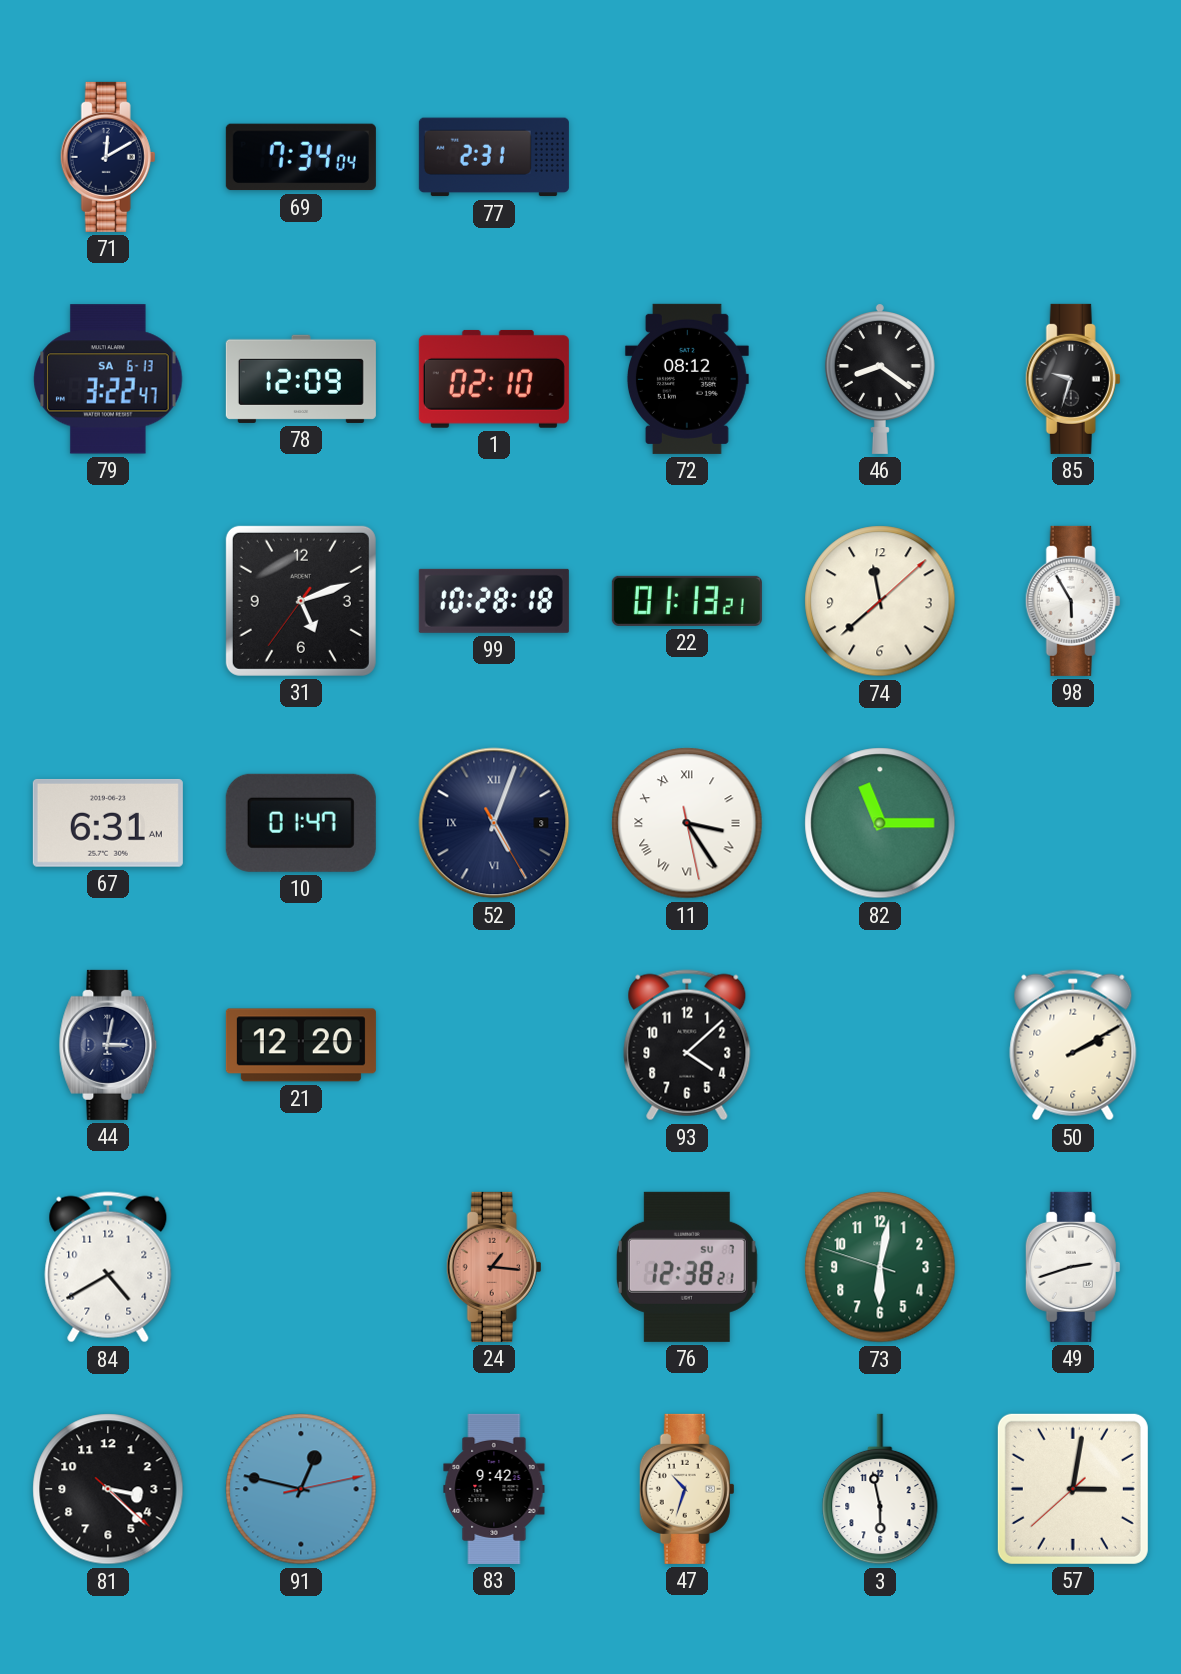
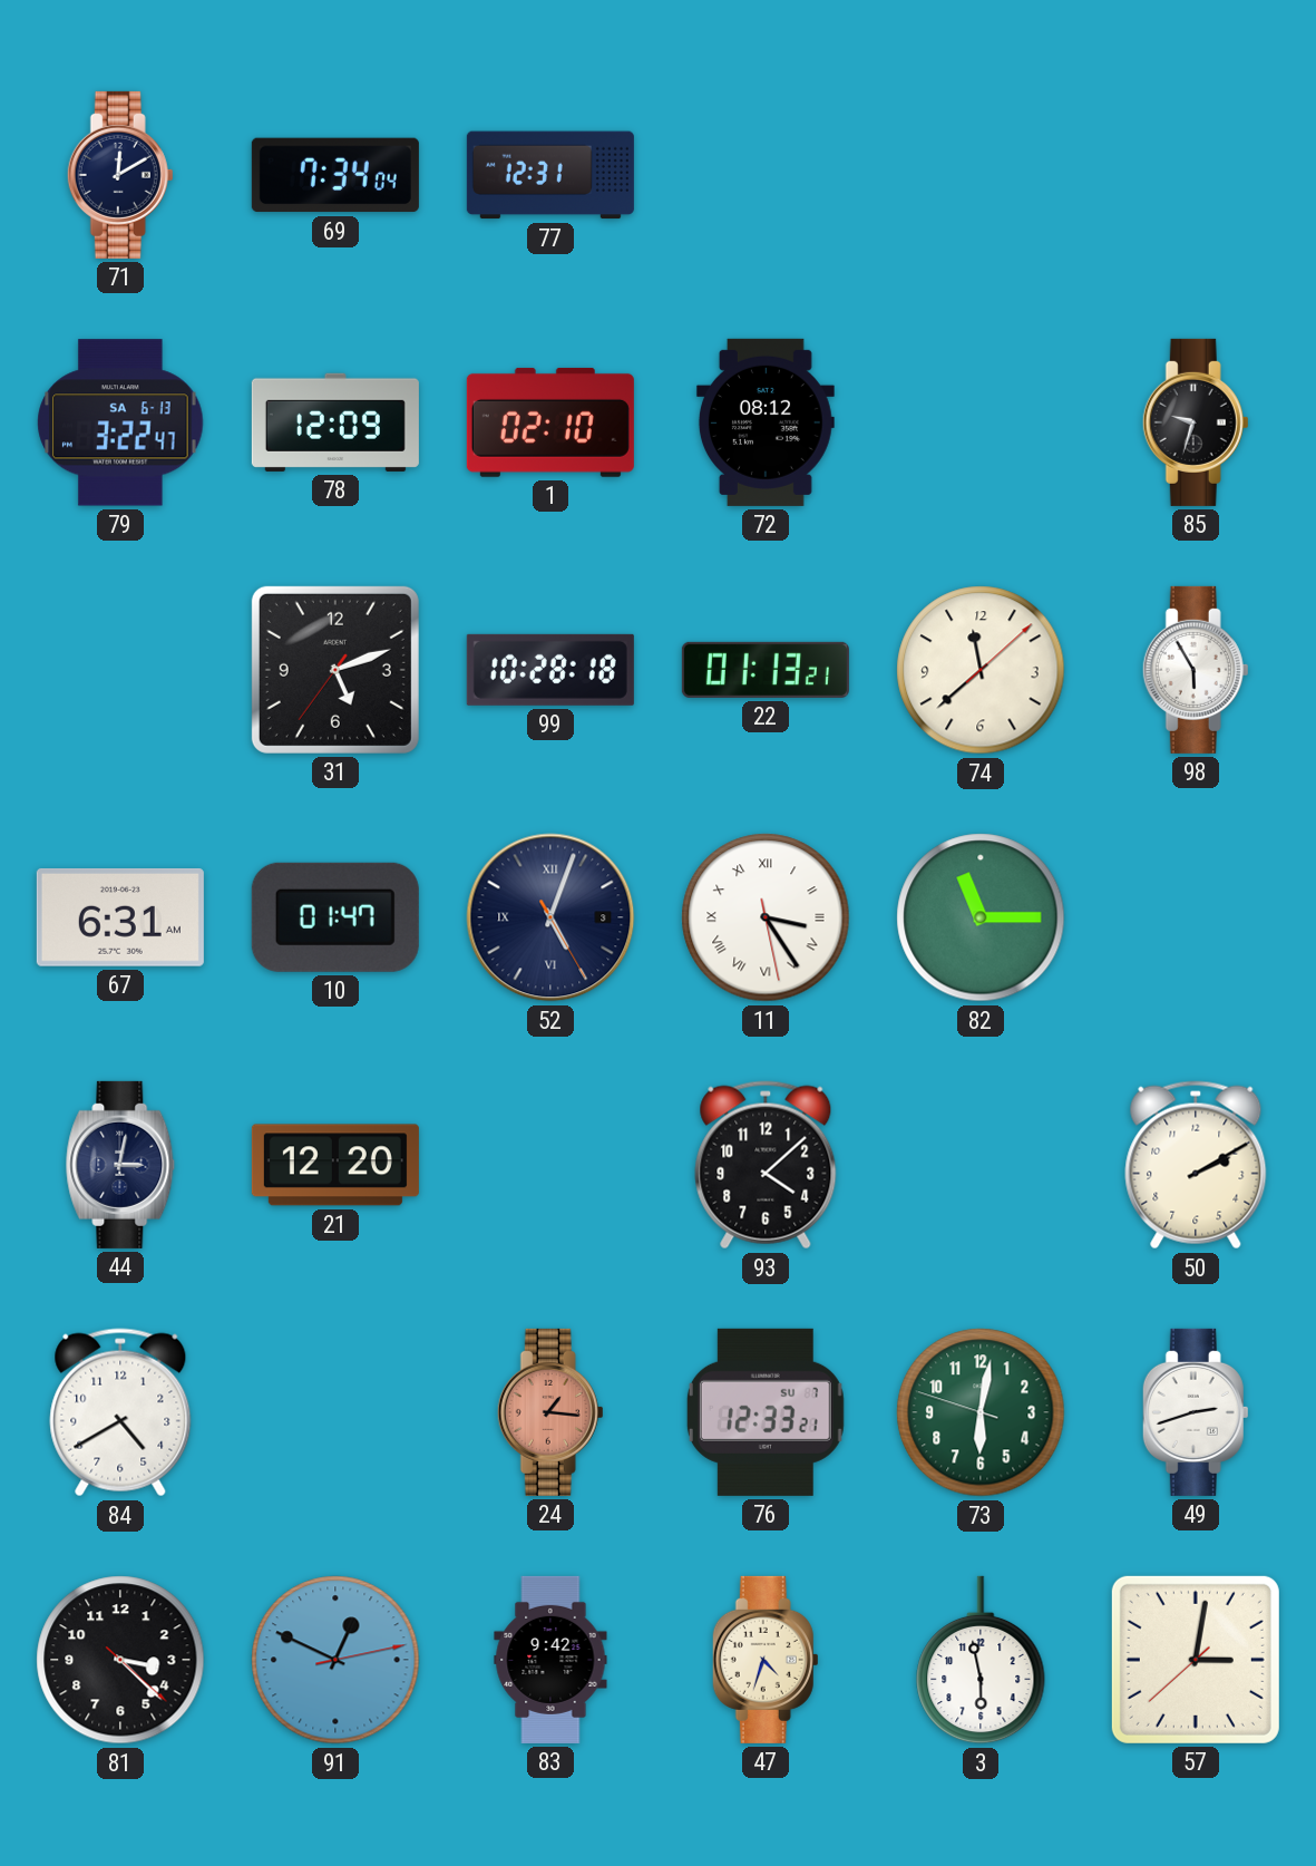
77: 2:31 -> 12:31
46: 8:21 -> none
76: 12:38 -> 12:33
91: 12:47 -> 12:49
47: 10:33 -> 4:33
